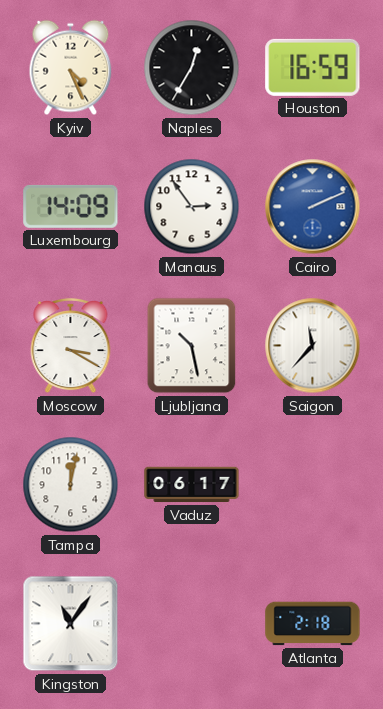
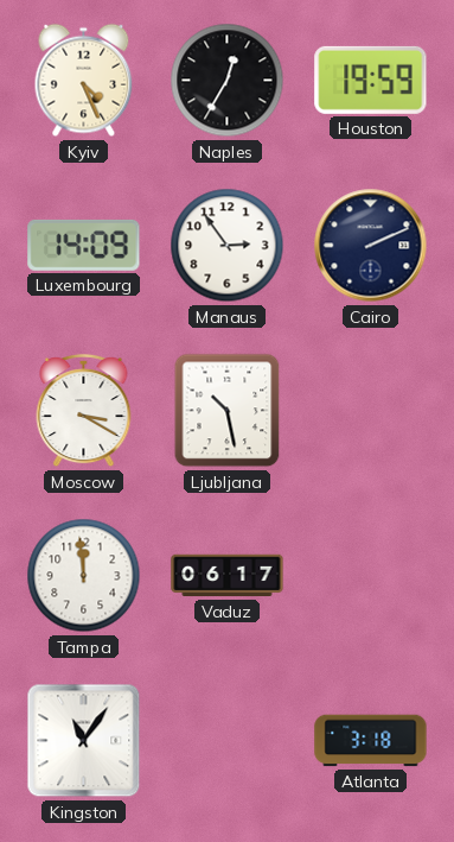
Houston: 16:59 -> 19:59
Cairo dial: blue -> navy
Saigon: 11:37 -> none
Tampa: 12:02 -> 11:59
Atlanta: 2:18 -> 3:18
